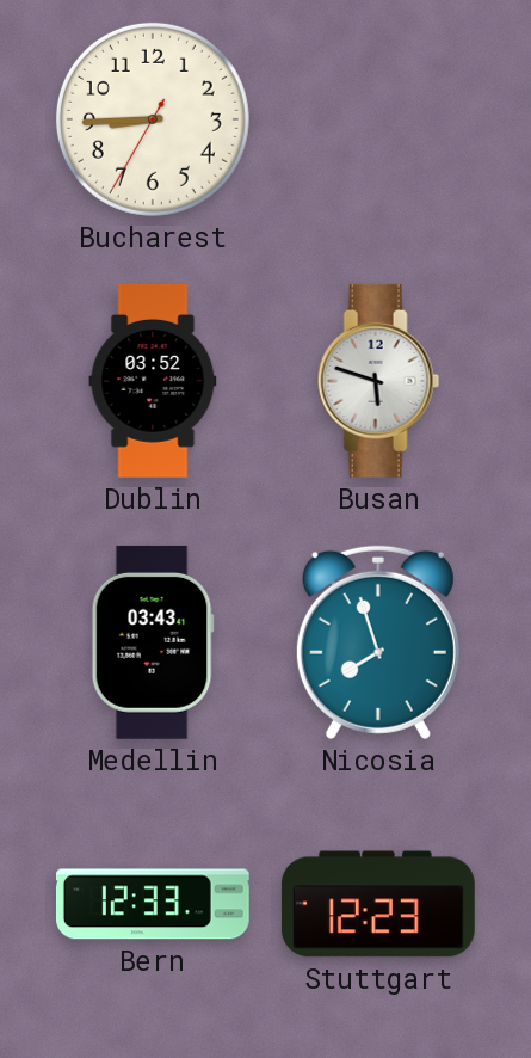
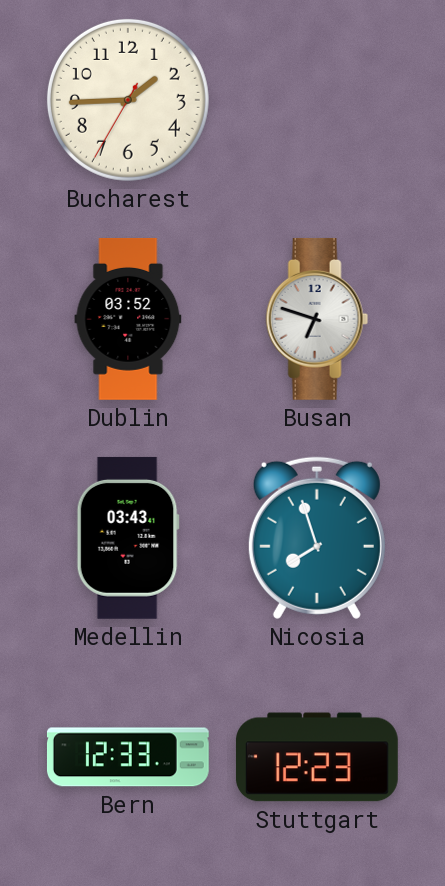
Bucharest: 8:44 -> 1:44
Busan: 5:48 -> 6:48
